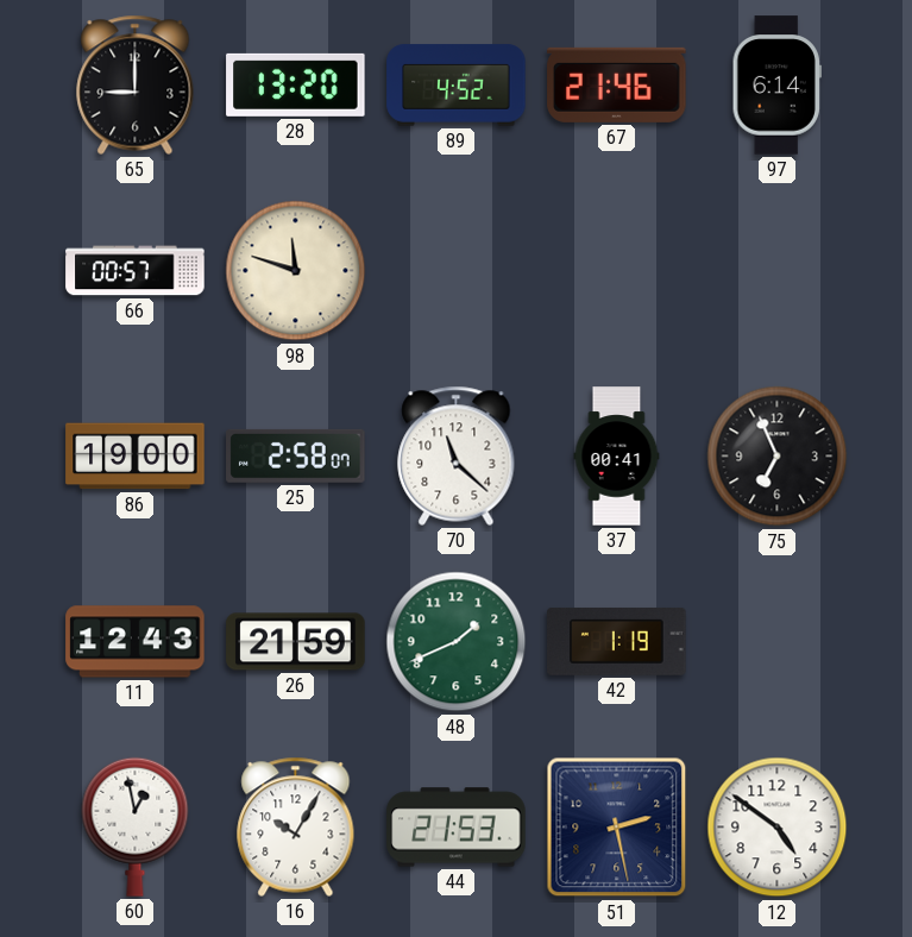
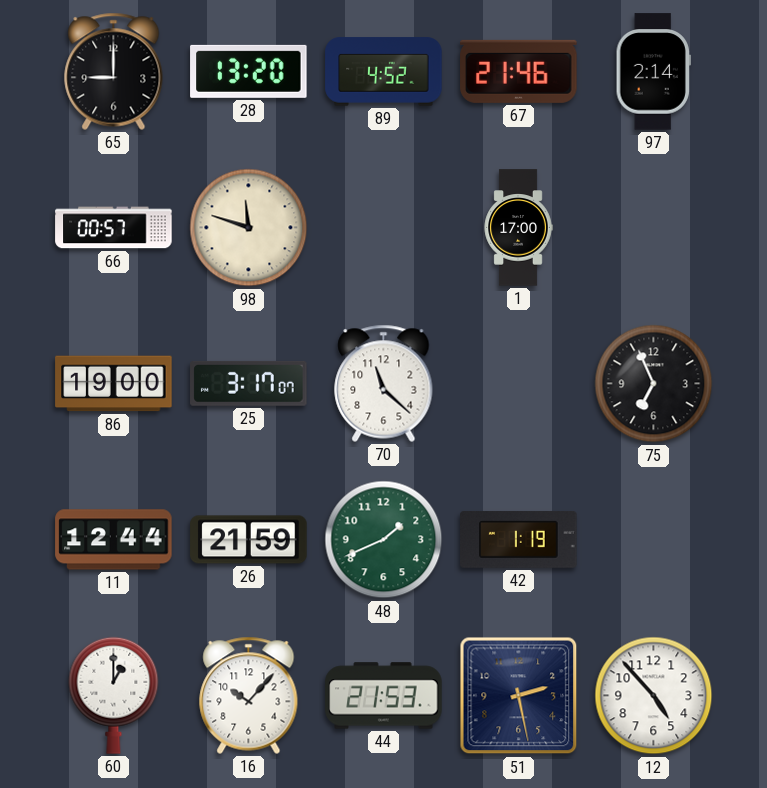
97: 6:14 -> 2:14
1: none -> 17:00
25: 2:58 -> 3:17
37: 00:41 -> none
11: 12:43 -> 12:44
60: 12:58 -> 1:00
16: 10:05 -> 10:07
12: 4:51 -> 4:53
